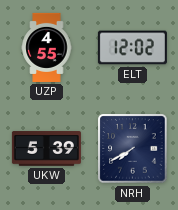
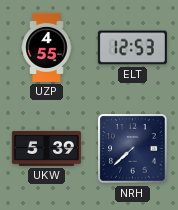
ELT: 12:02 -> 12:53
NRH: 7:40 -> 7:38
